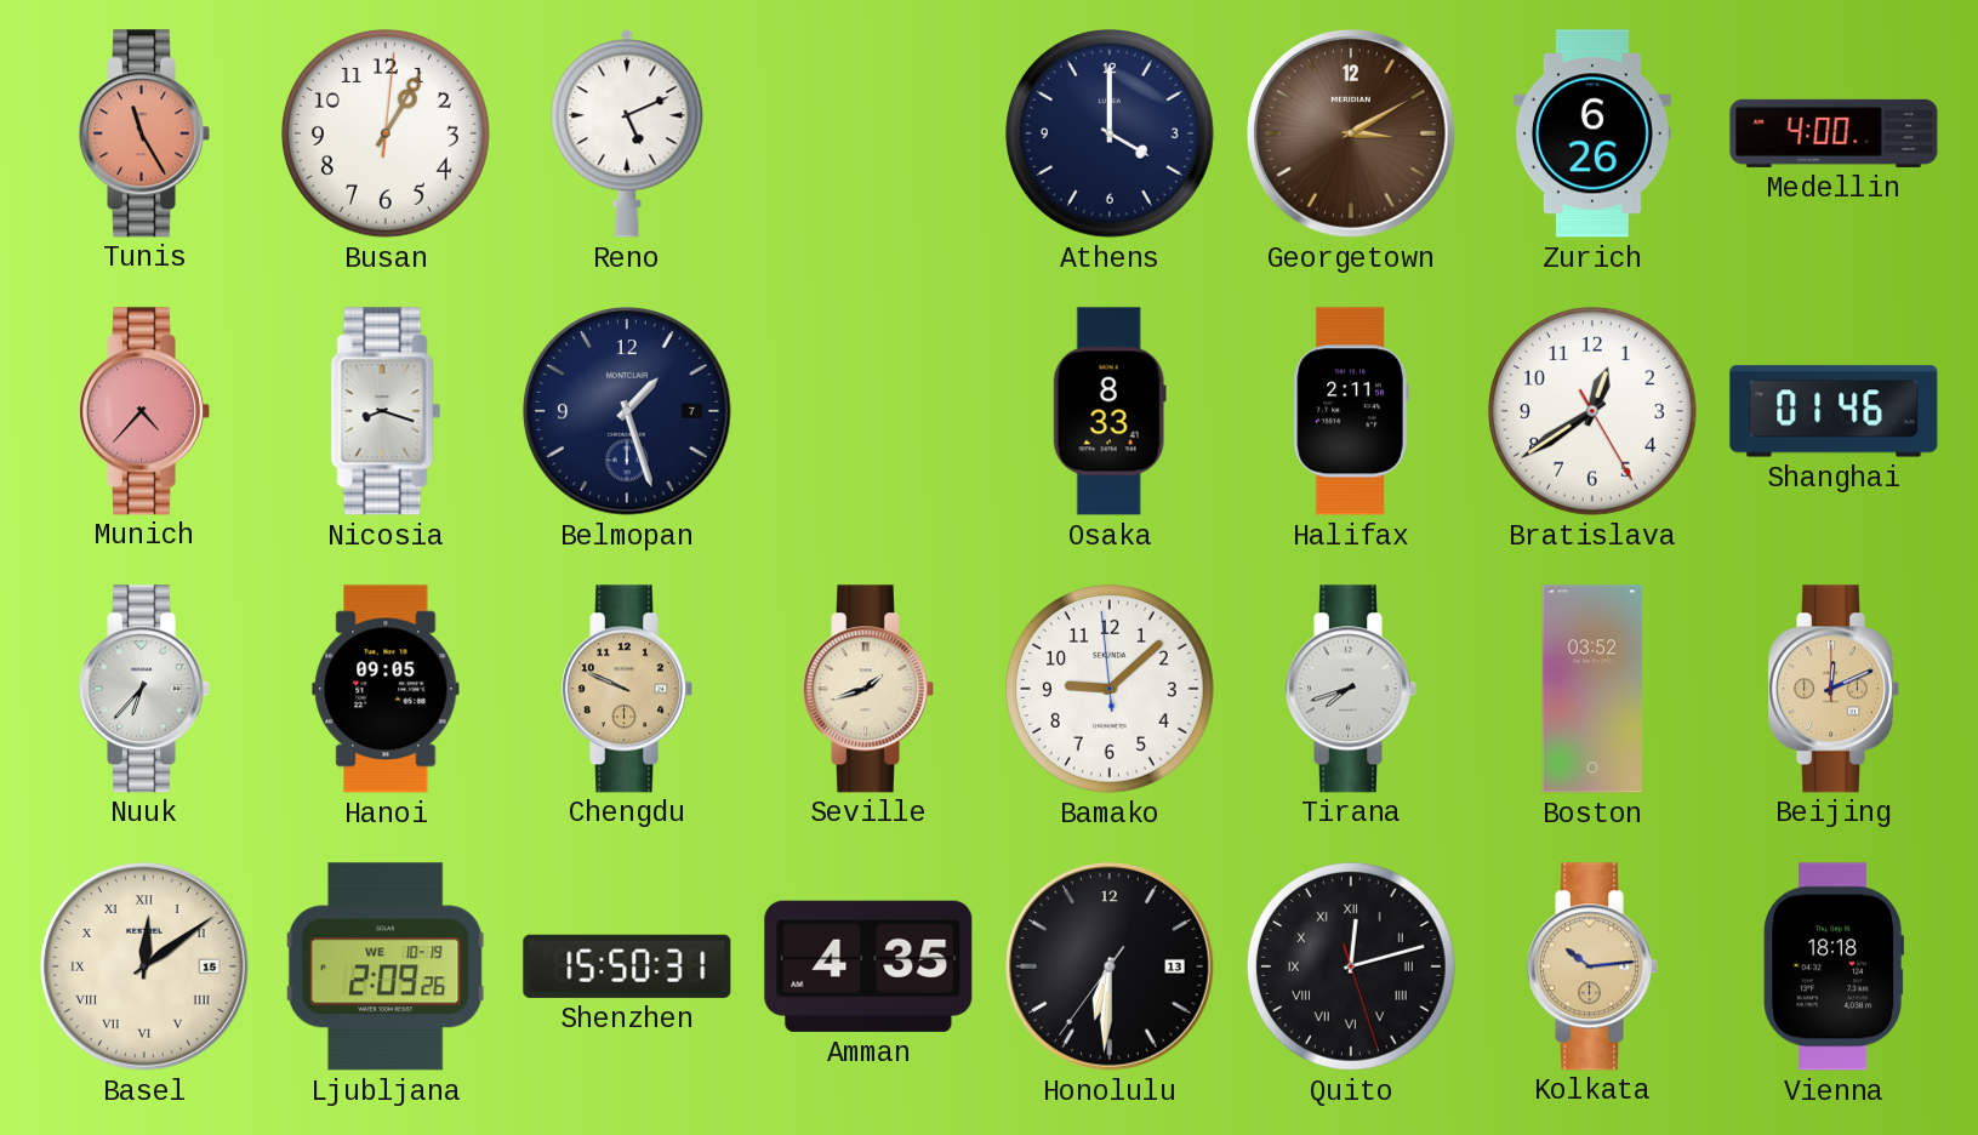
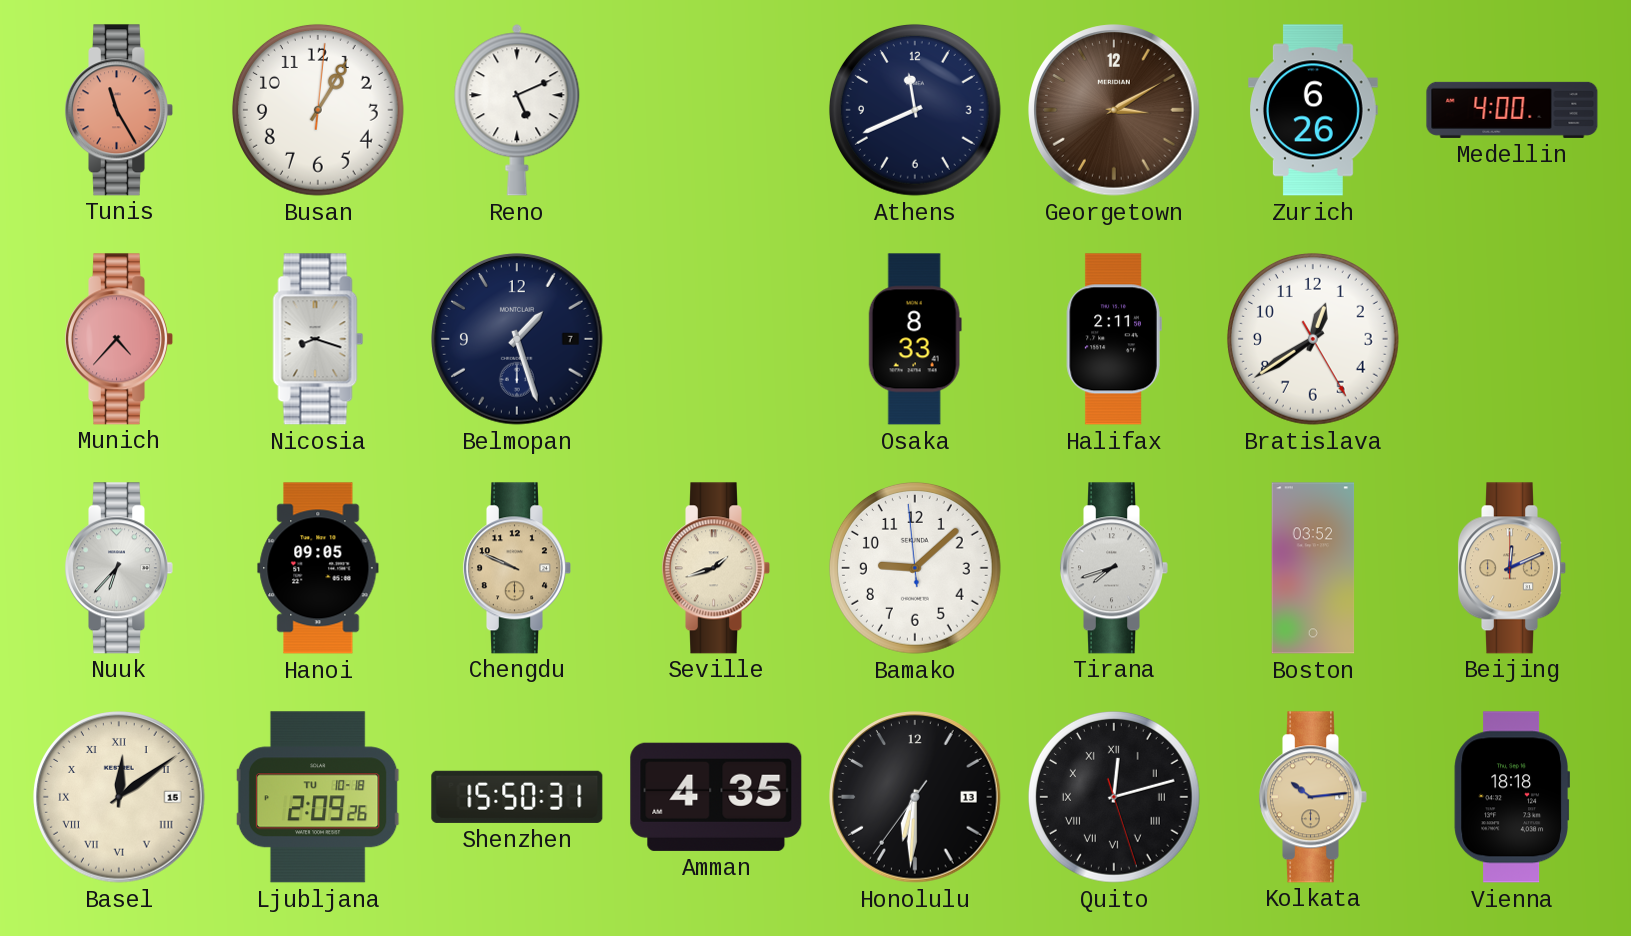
Athens: 4:00 -> 11:41
Shanghai: 01:46 -> none
Ljubljana date: WE 10-19 -> TU 10-18
